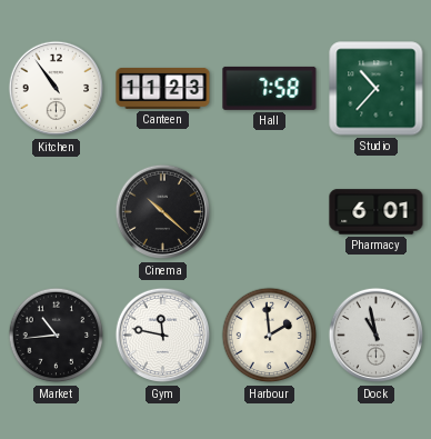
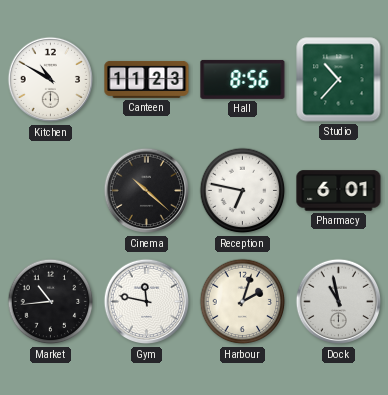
Kitchen: 10:54 -> 10:50
Hall: 7:58 -> 8:56
Reception: none -> 6:47
Harbour: 1:59 -> 2:03
